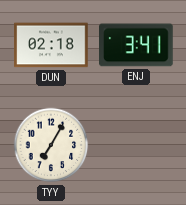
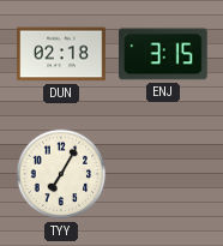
ENJ: 3:41 -> 3:15
